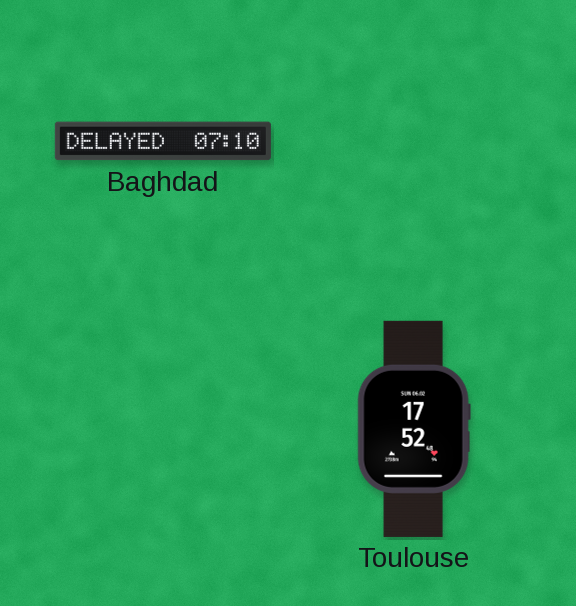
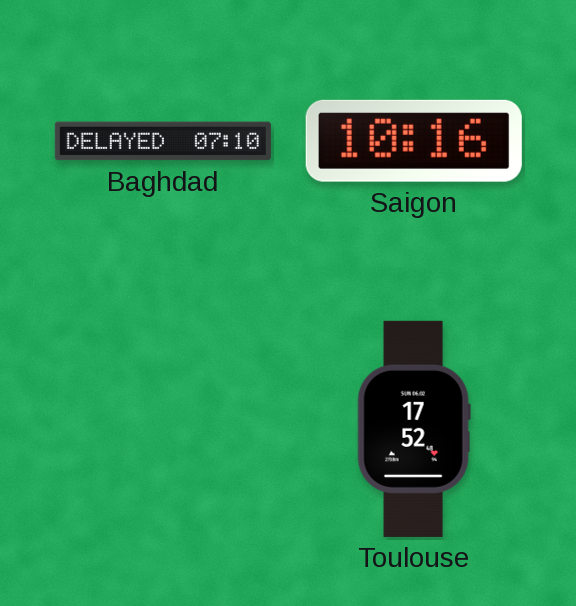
Saigon: none -> 10:16
